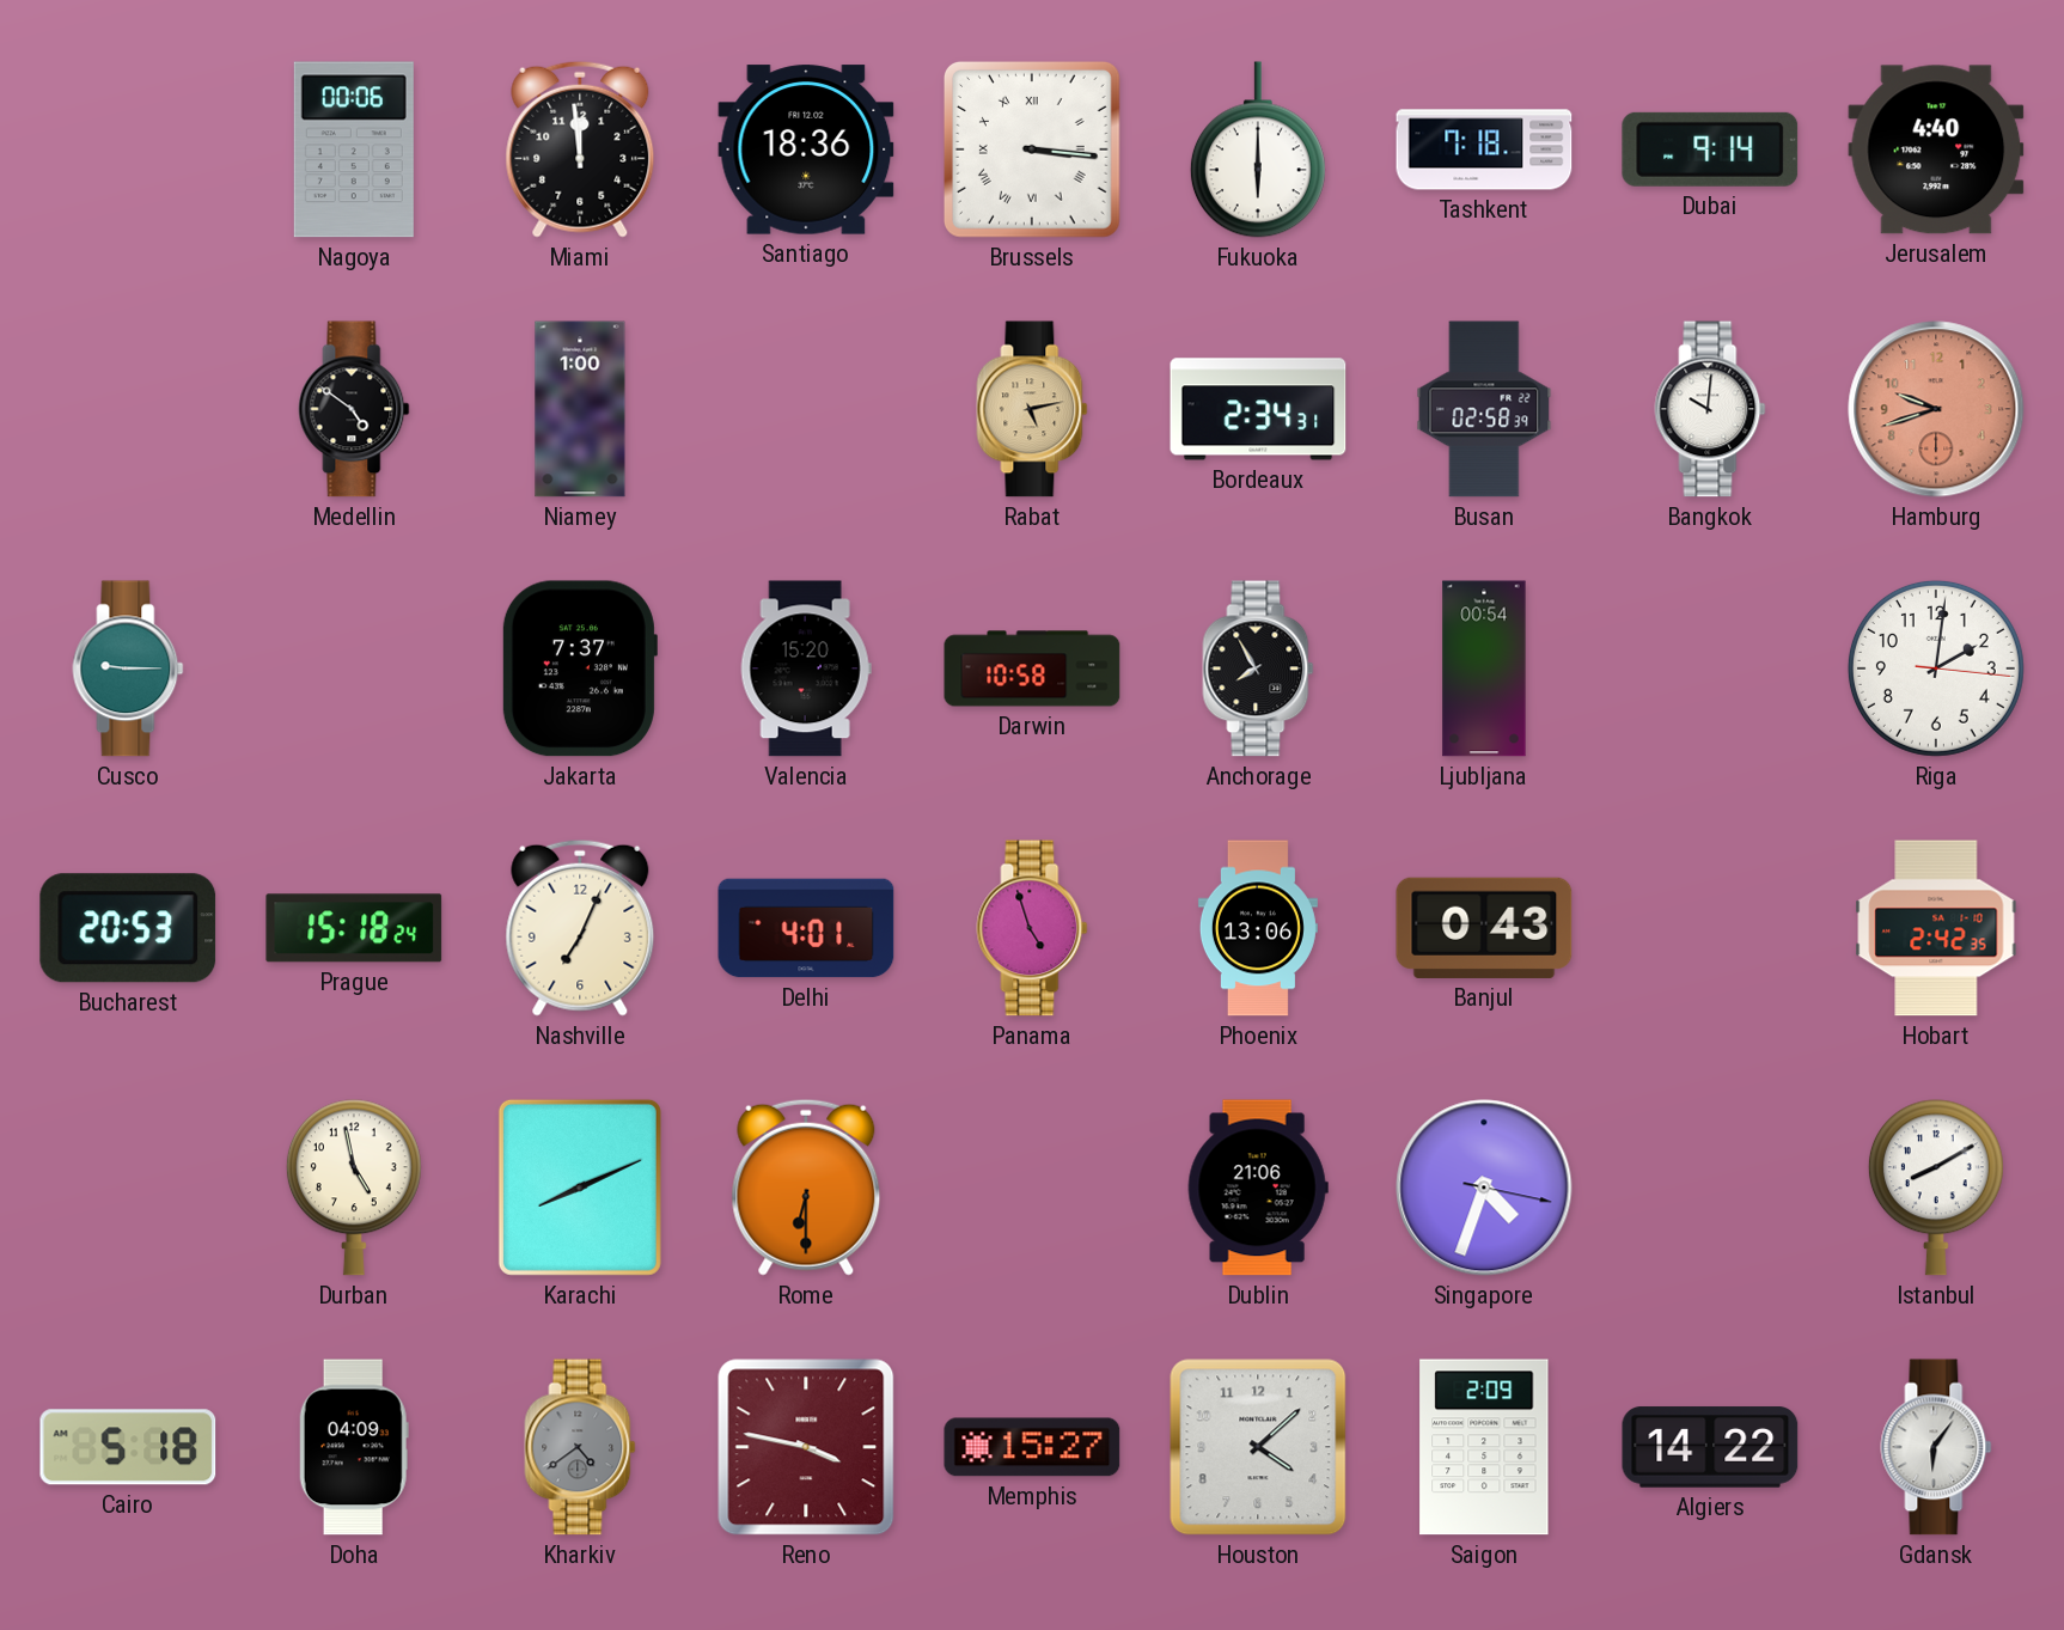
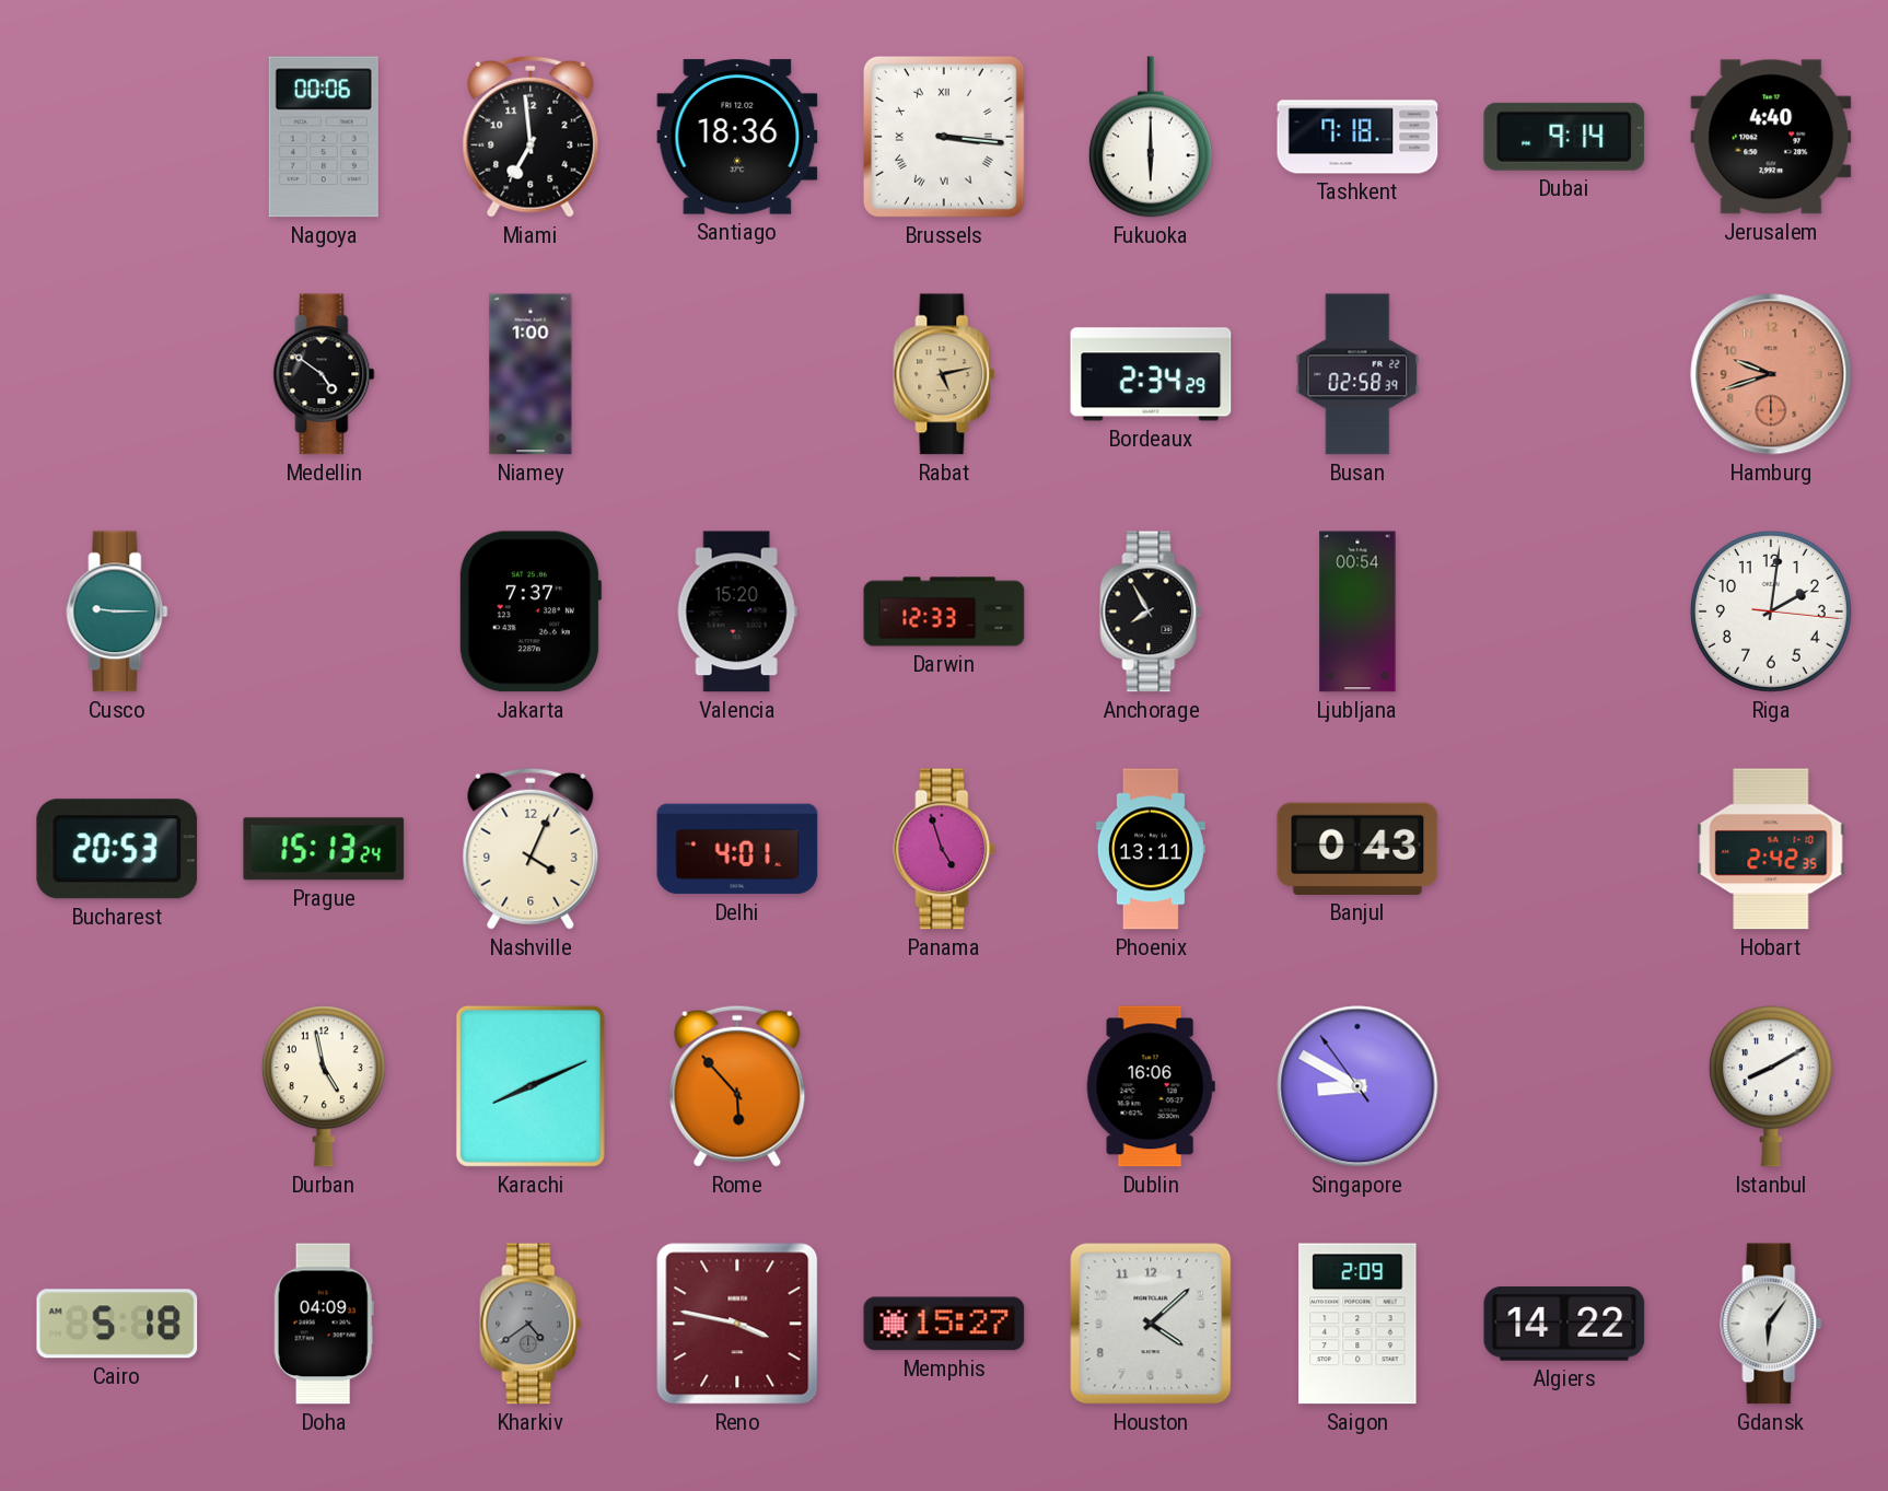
Miami: 11:59 -> 6:59
Bordeaux: 2:34:31 -> 2:34:29
Bangkok: 10:01 -> none
Darwin: 10:58 -> 12:33
Prague: 15:18 -> 15:13
Nashville: 7:04 -> 4:04
Phoenix: 13:06 -> 13:11
Rome: 6:30 -> 5:53
Dublin: 21:06 -> 16:06
Singapore: 4:33 -> 8:49
